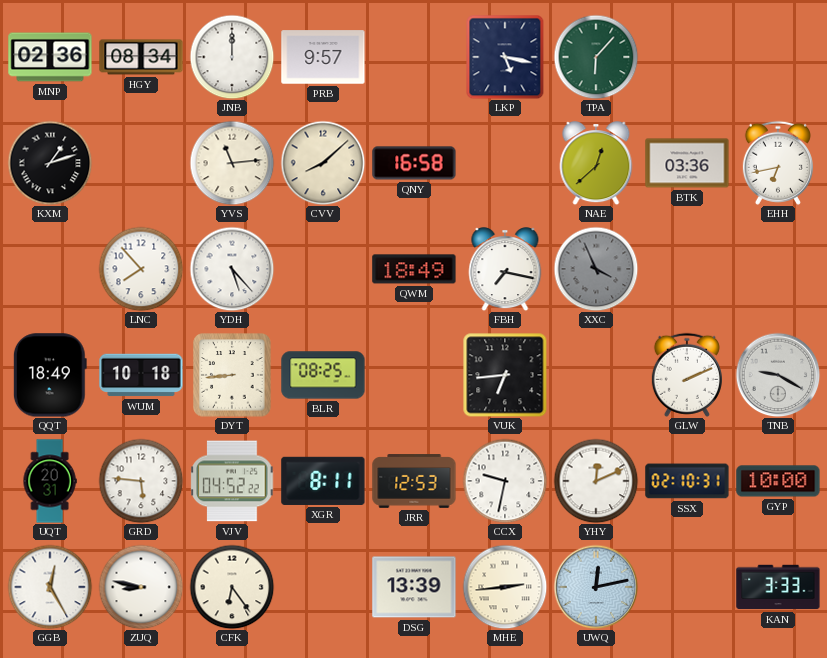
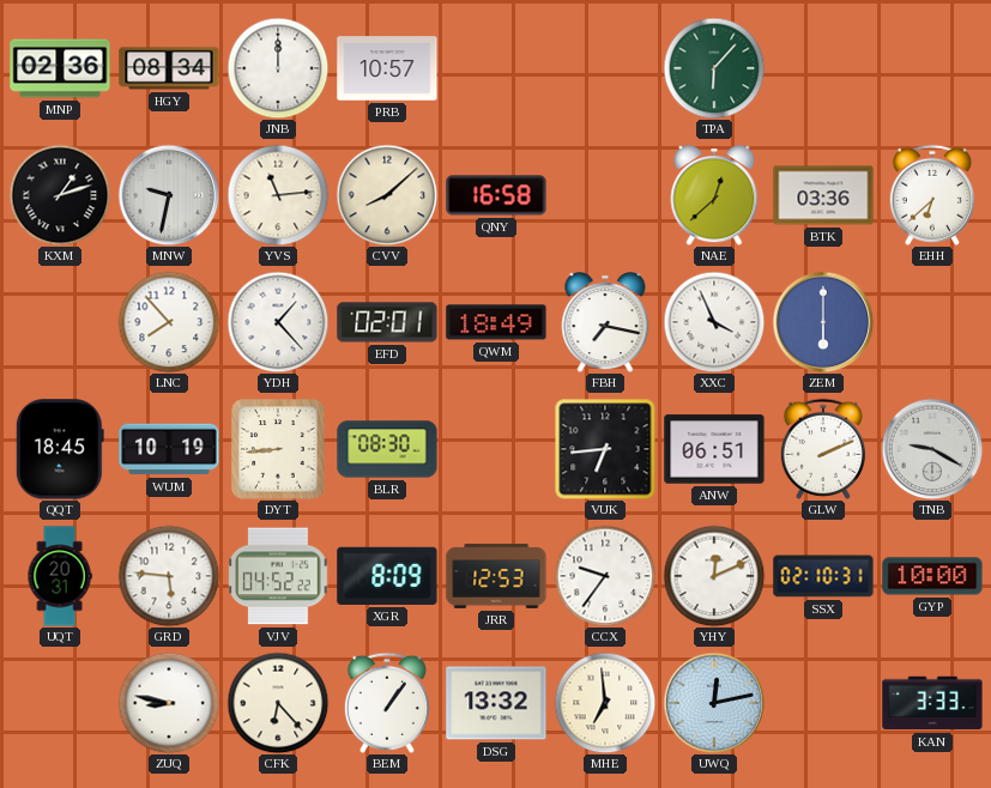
PRB: 9:57 -> 10:57
LKP: 5:17 -> none
MNW: none -> 9:32
EHH: 6:43 -> 6:38
YDH: 5:23 -> 1:23
EFD: none -> 02:01
XXC dial: grey -> white
ZEM: none -> 6:00
QQT: 18:49 -> 18:45
WUM: 10:18 -> 10:19
BLR: 08:25 -> 08:30
ANW: none -> 06:51
XGR: 8:11 -> 8:09
CCX: 9:32 -> 9:36
GGB: 12:25 -> none
CFK: 6:24 -> 6:23
BEM: none -> 1:06
DSG: 13:39 -> 13:32
MHE: 2:44 -> 6:59
